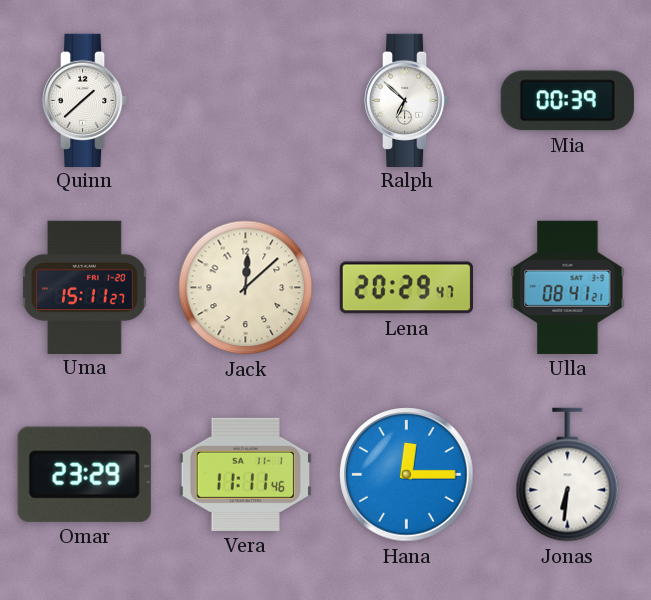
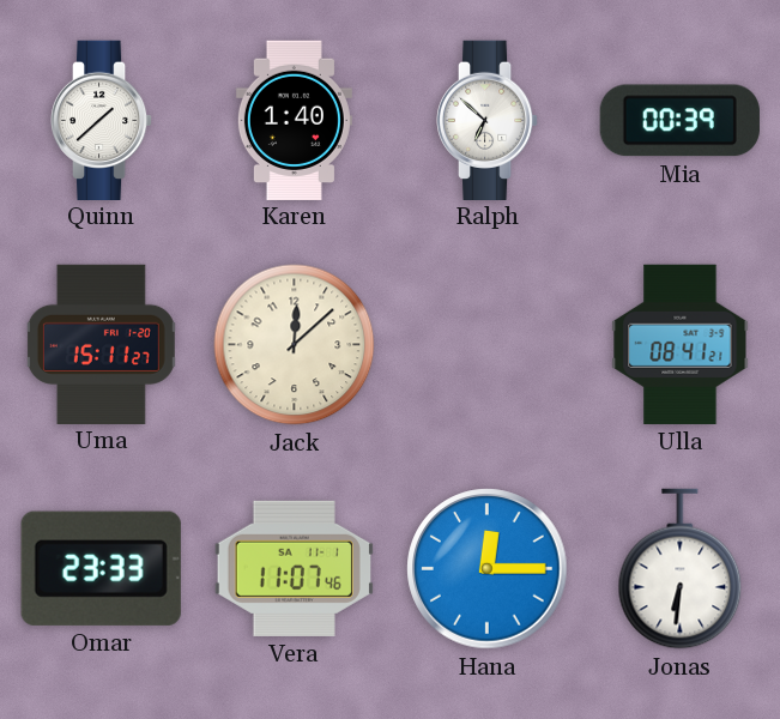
Karen: none -> 1:40
Lena: 20:29 -> none
Omar: 23:29 -> 23:33
Vera: 11:11 -> 11:07
